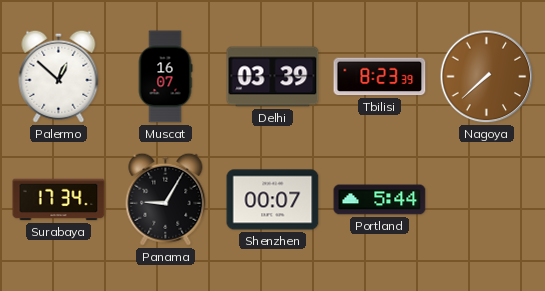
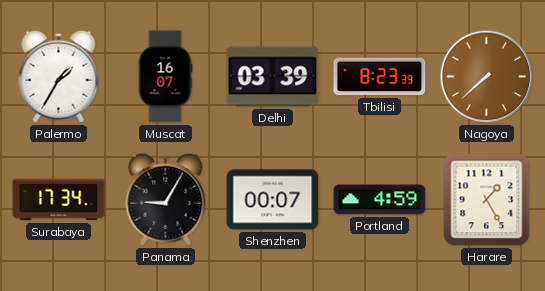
Palermo: 12:52 -> 1:35
Portland: 5:44 -> 4:59
Harare: none -> 1:25
